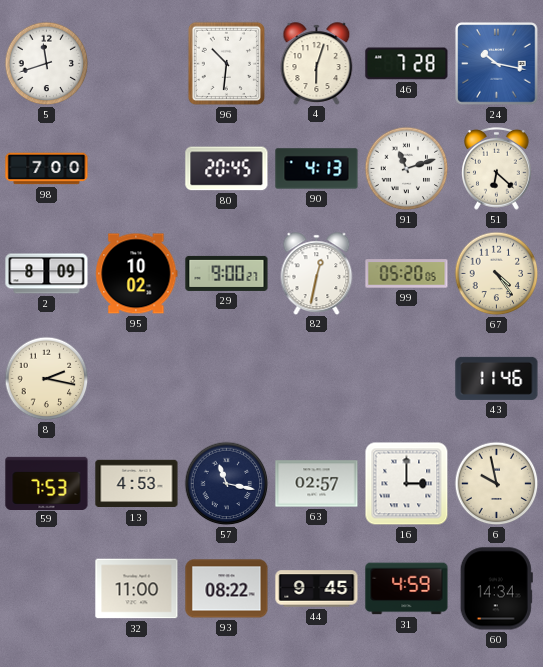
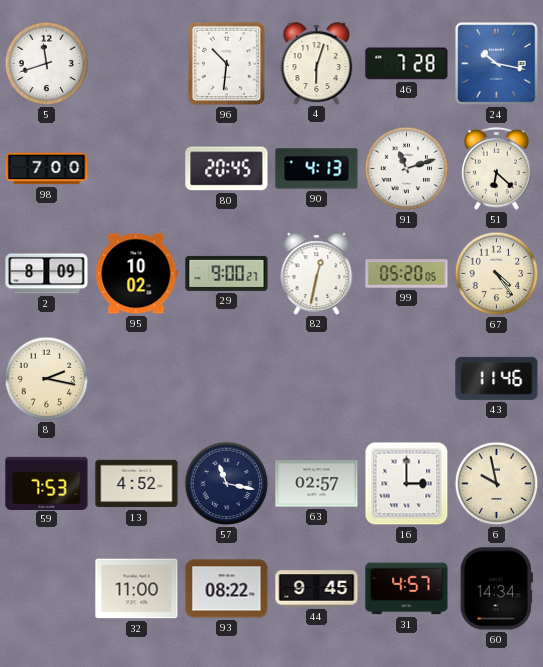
13: 4:53 -> 4:52
31: 4:59 -> 4:57
